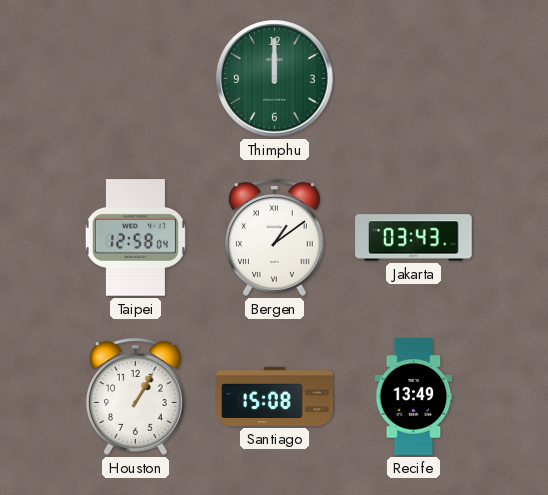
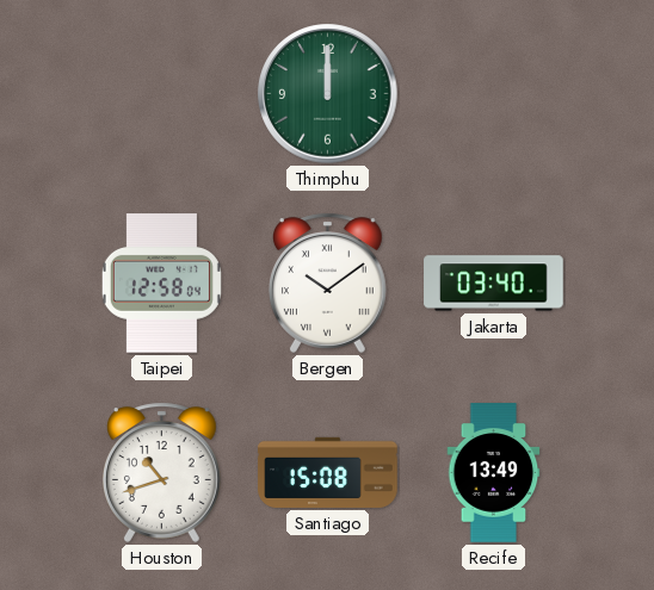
Bergen: 1:09 -> 10:09
Jakarta: 03:43 -> 03:40
Houston: 1:05 -> 10:42
